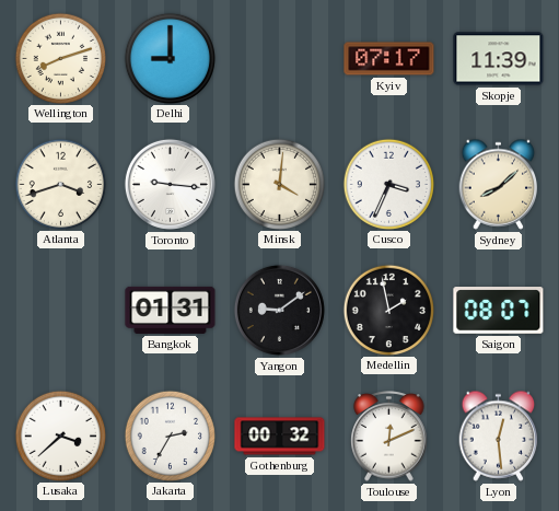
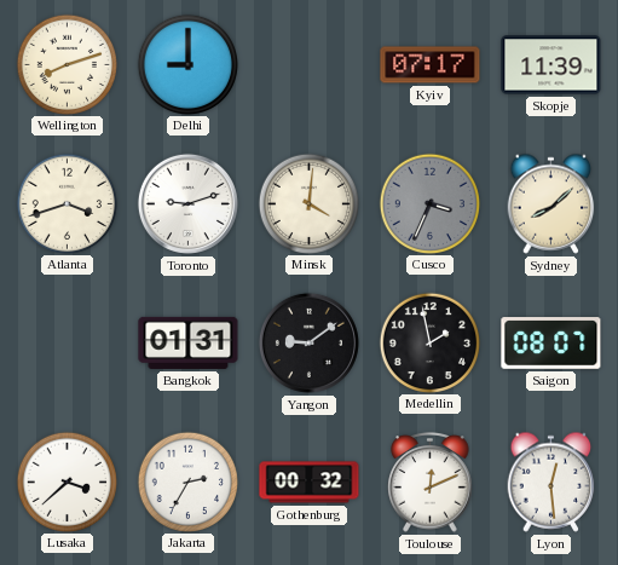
Toronto: 9:16 -> 9:12
Cusco dial: white -> grey
